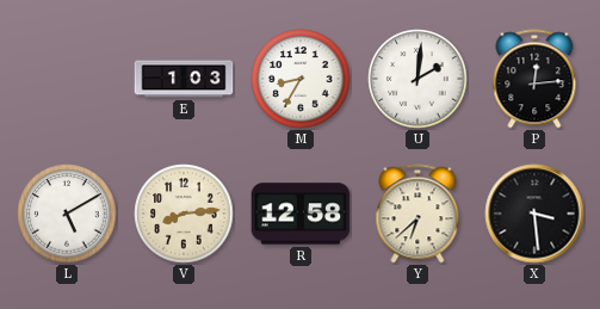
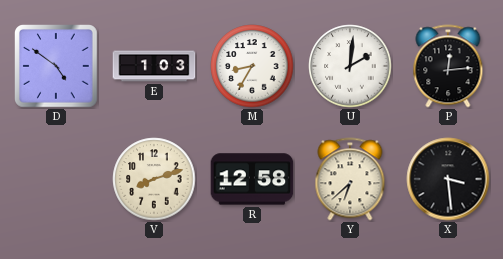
D: none -> 4:51
L: 5:10 -> none
V: 8:14 -> 8:12
